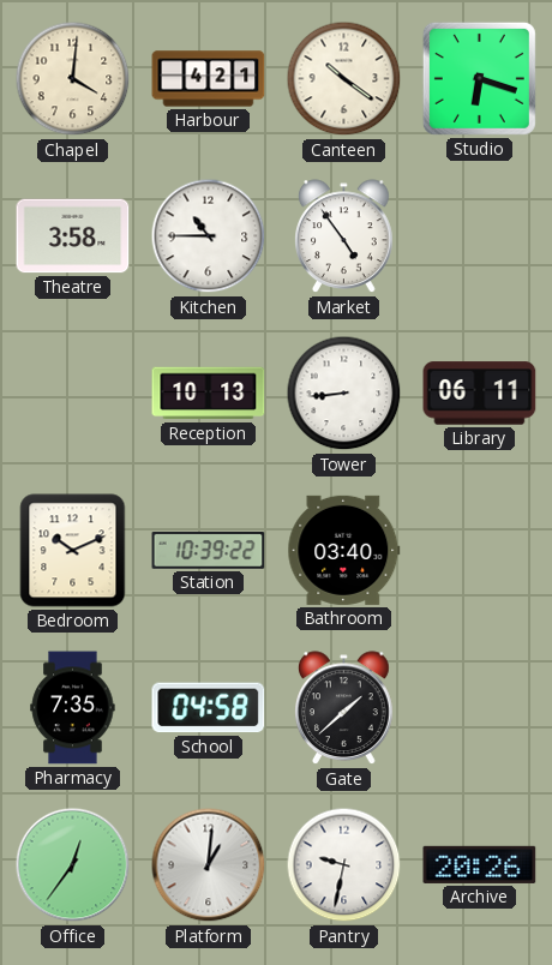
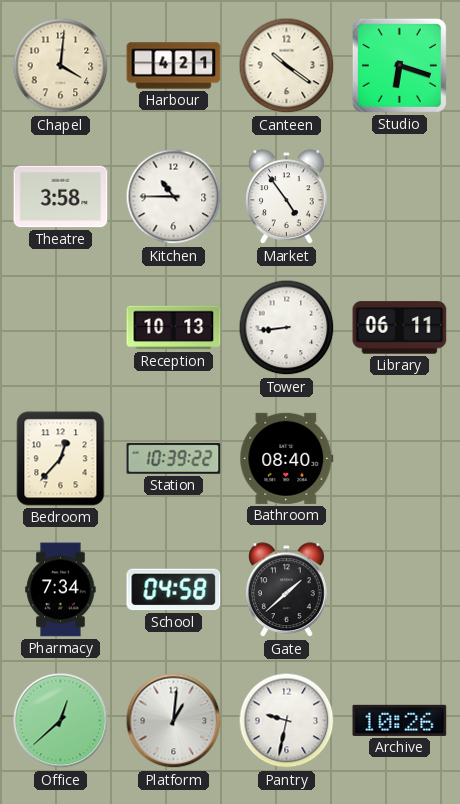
Bedroom: 10:11 -> 12:37
Bathroom: 03:40 -> 08:40
Pharmacy: 7:35 -> 7:34
Office: 12:36 -> 12:38
Archive: 20:26 -> 10:26
